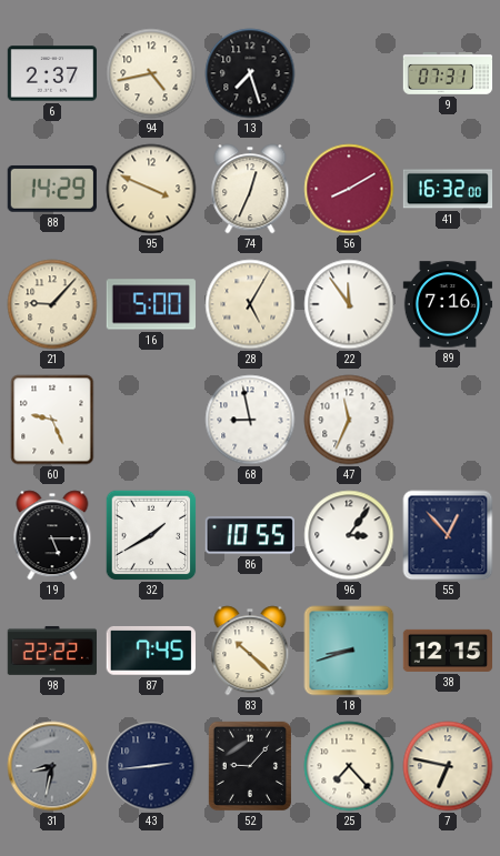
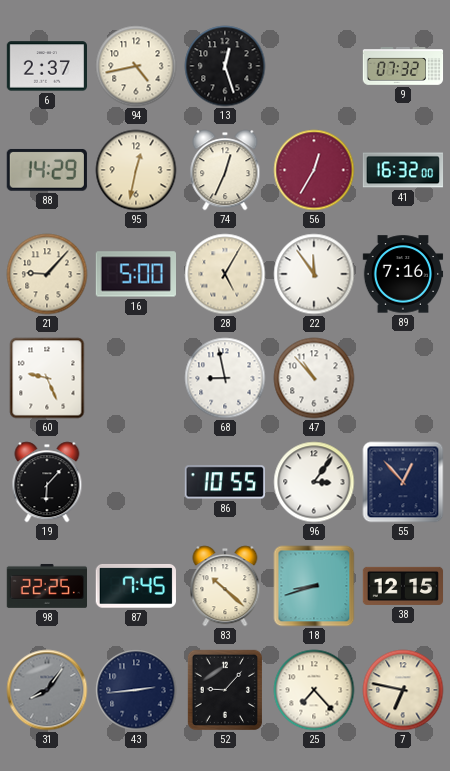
13: 7:27 -> 12:27
9: 07:31 -> 07:32
95: 3:49 -> 12:32
56: 8:10 -> 12:35
47: 11:34 -> 10:53
19: 5:15 -> 6:07
32: 1:40 -> none
98: 22:22 -> 22:25
31: 8:32 -> 8:06
